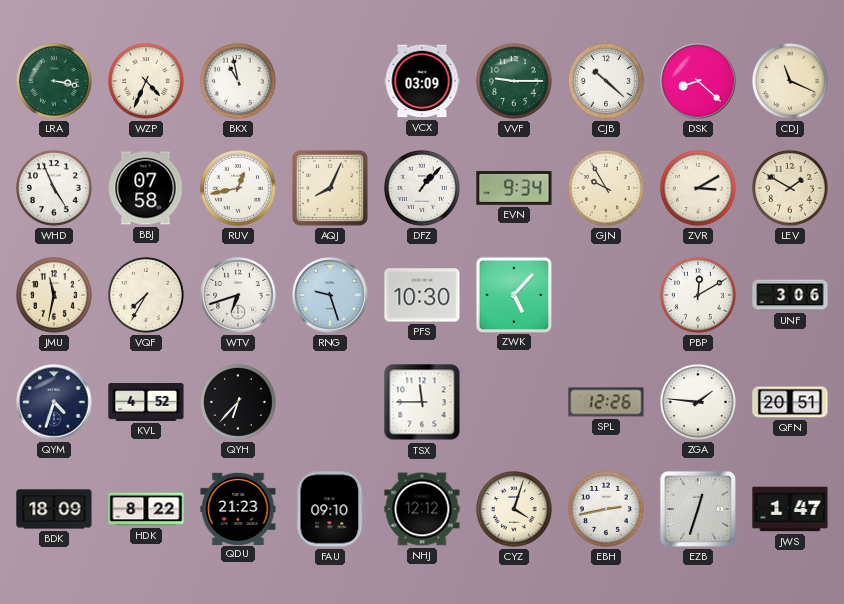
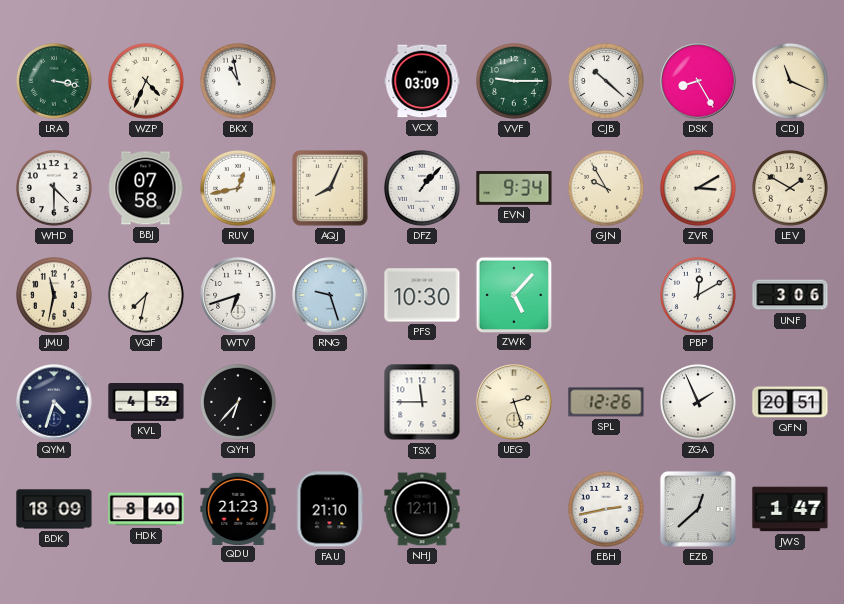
DSK: 8:22 -> 8:25
WHD: 4:56 -> 4:30
VQF: 7:35 -> 7:32
UEG: none -> 2:27
ZGA: 1:46 -> 1:56
HDK: 8:22 -> 8:40
FAU: 09:10 -> 21:10
NHJ: 12:12 -> 12:11
CYZ: 4:03 -> none
EZB: 12:33 -> 12:38
